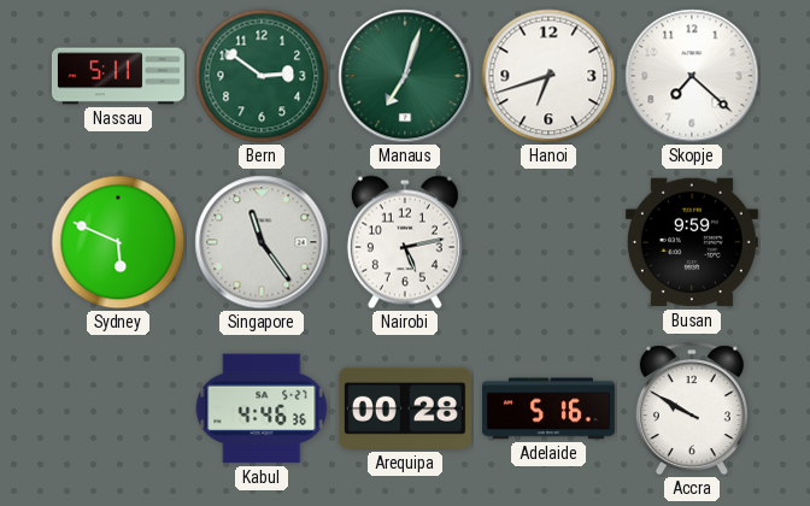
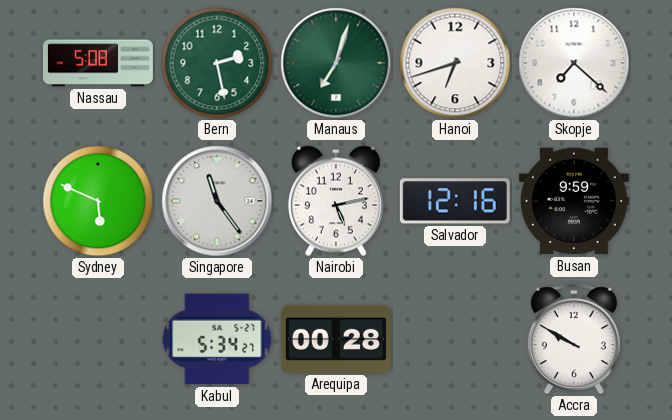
Nassau: 5:11 -> 5:08
Bern: 2:51 -> 2:28
Salvador: none -> 12:16
Kabul: 4:46 -> 5:34
Adelaide: 5:16 -> none
